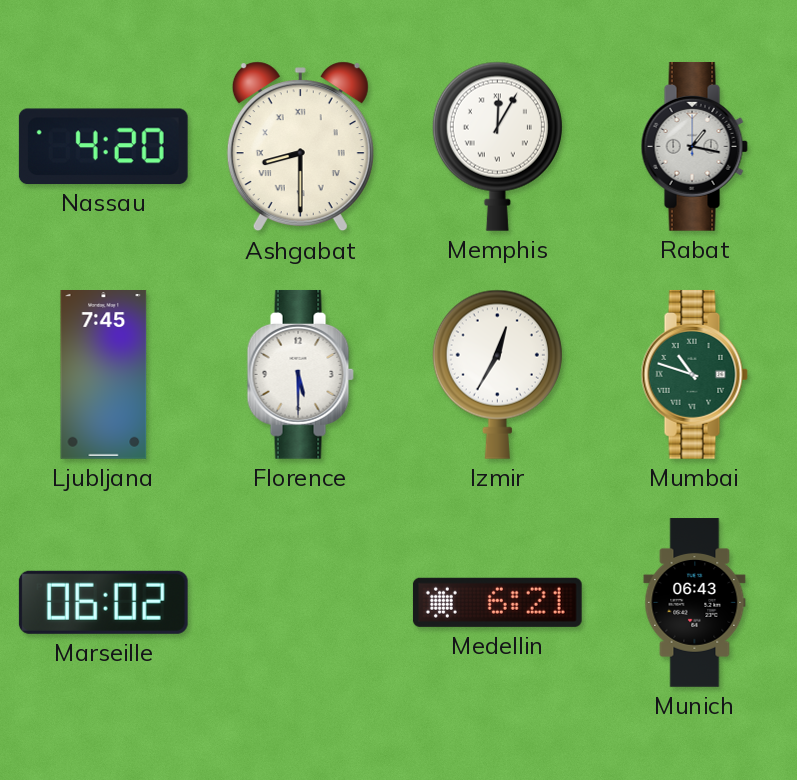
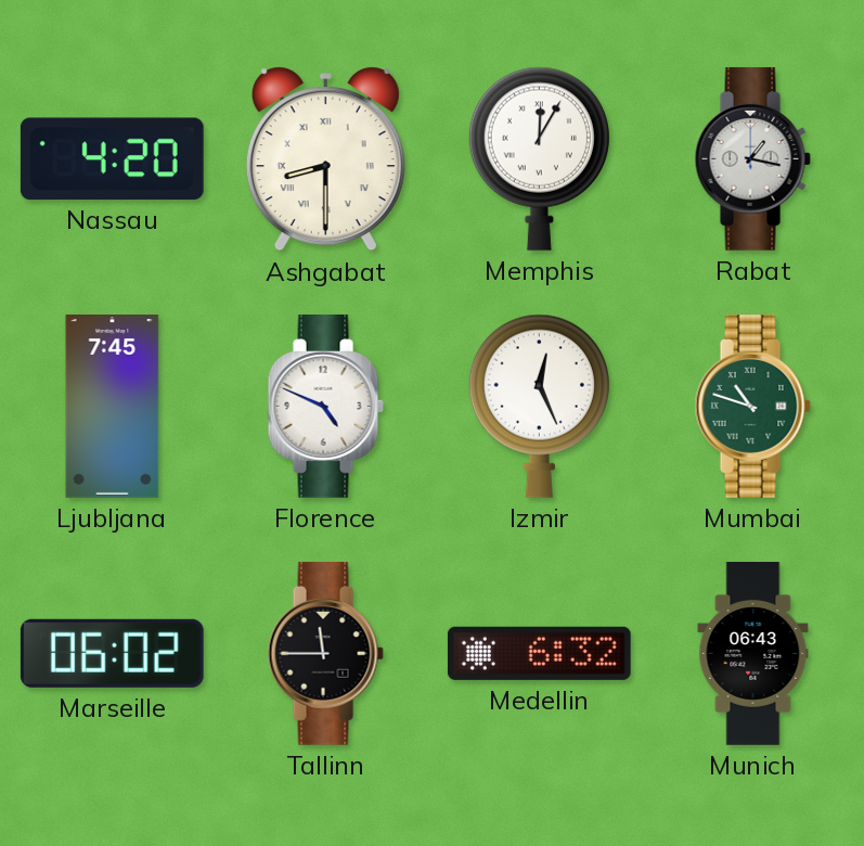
Florence: 5:30 -> 4:49
Izmir: 12:35 -> 12:26
Tallinn: none -> 11:45
Medellin: 6:21 -> 6:32
